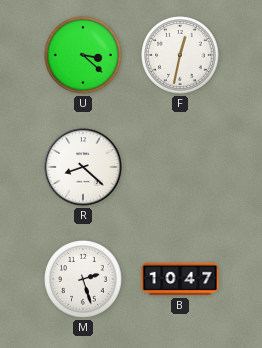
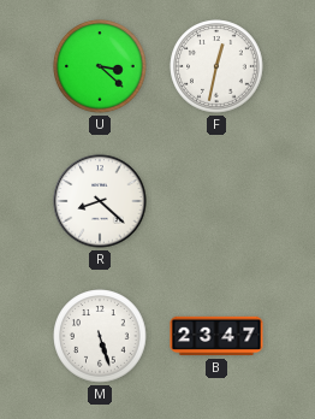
M: 2:27 -> 5:27
B: 10:47 -> 23:47
